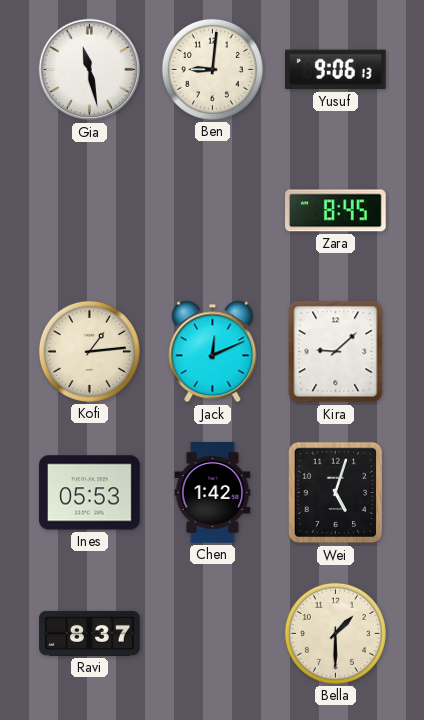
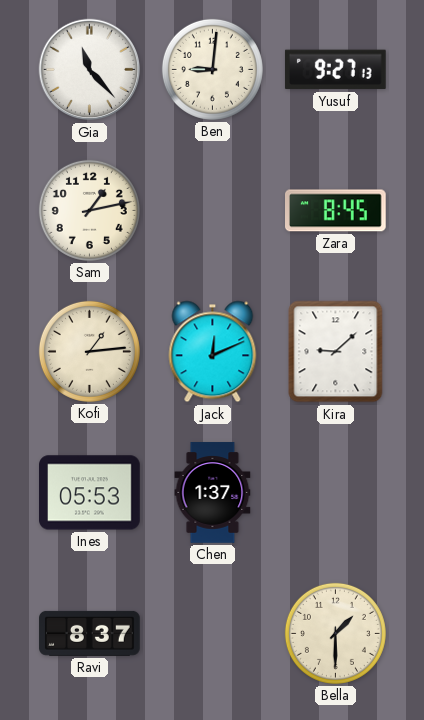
Gia: 11:28 -> 11:23
Yusuf: 9:06 -> 9:27
Sam: none -> 1:13
Chen: 1:42 -> 1:37
Wei: 5:03 -> none
